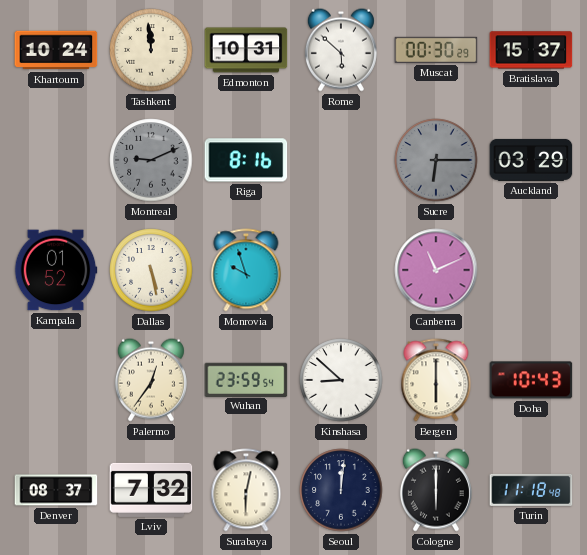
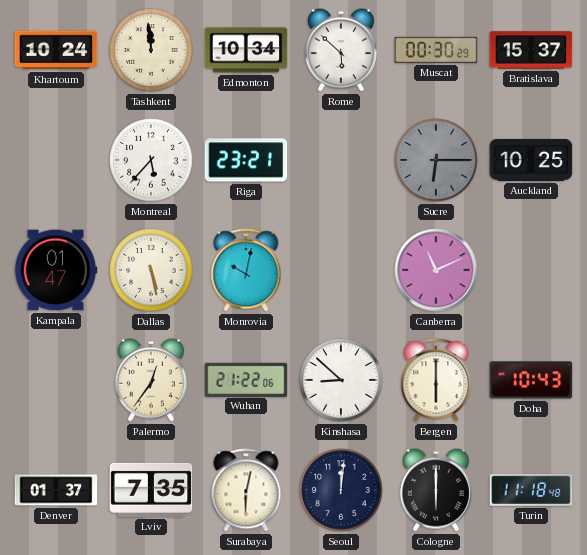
Edmonton: 10:31 -> 10:34
Montreal: 9:11 -> 5:37
Montreal dial: grey -> white
Riga: 8:16 -> 23:21
Auckland: 03:29 -> 10:25
Kampala: 01:52 -> 01:47
Monrovia: 9:57 -> 10:02
Wuhan: 23:59 -> 21:22
Denver: 08:37 -> 01:37
Lviv: 7:32 -> 7:35
